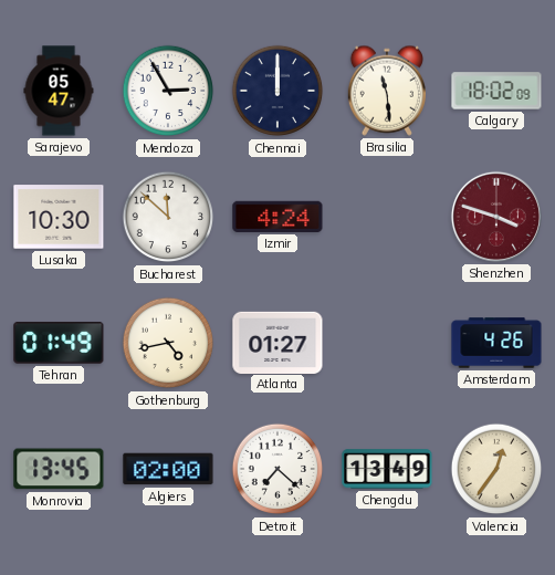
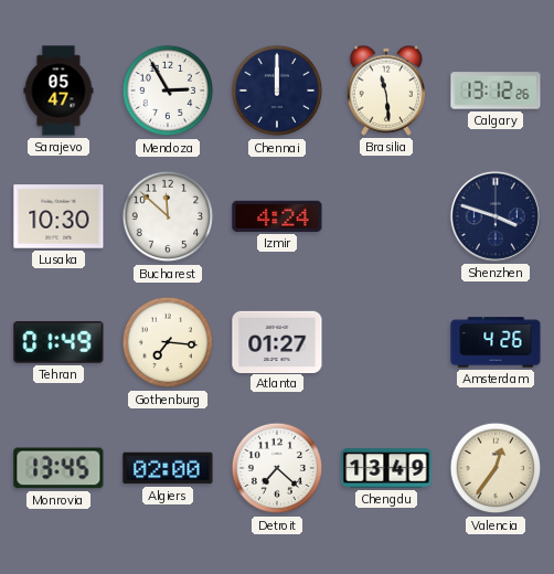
Calgary: 18:02 -> 13:12
Shenzhen dial: burgundy -> navy
Gothenburg: 4:43 -> 7:16
